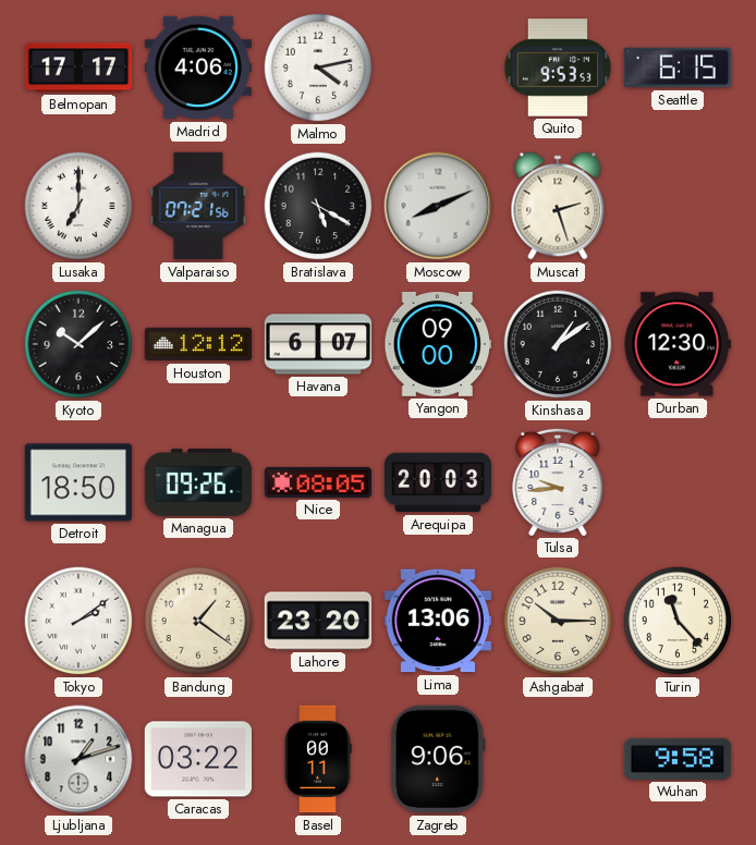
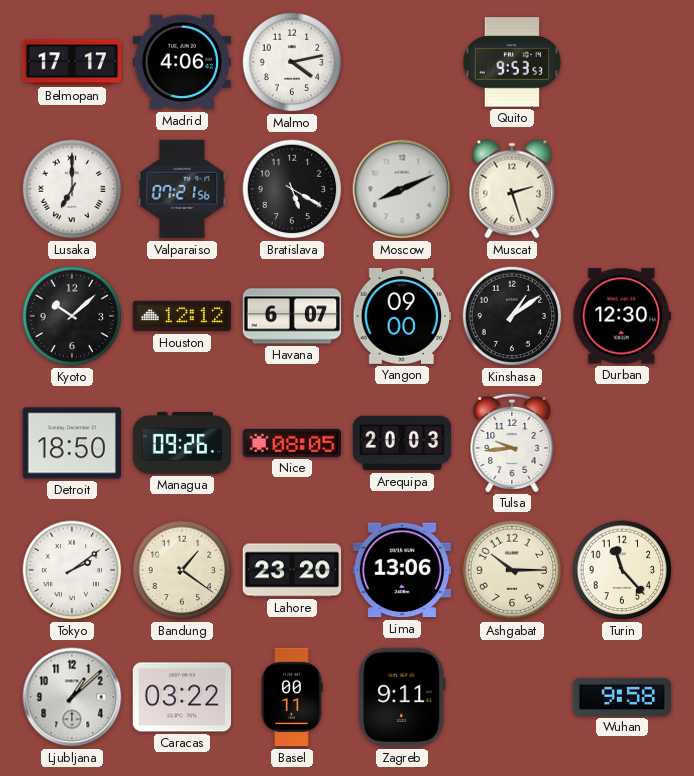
Seattle: 6:15 -> none
Ljubljana: 1:12 -> 1:08
Zagreb: 9:06 -> 9:11
